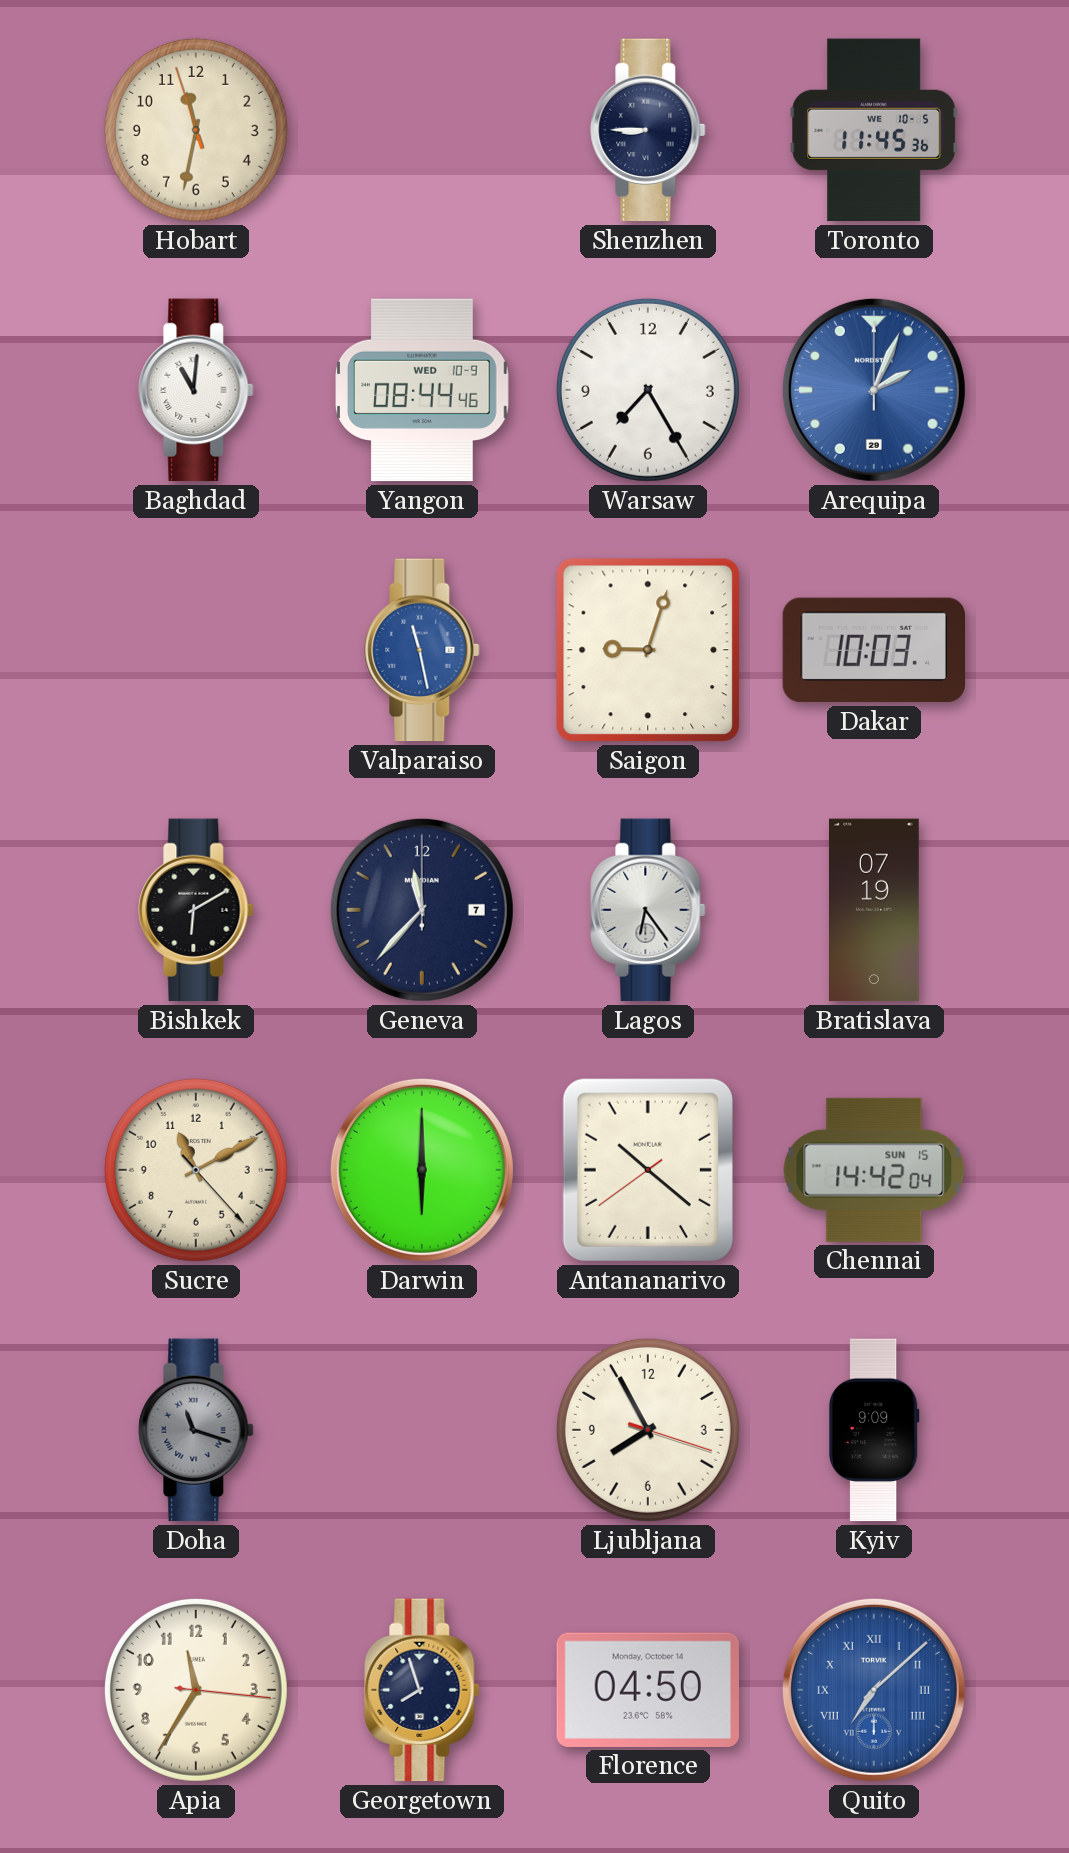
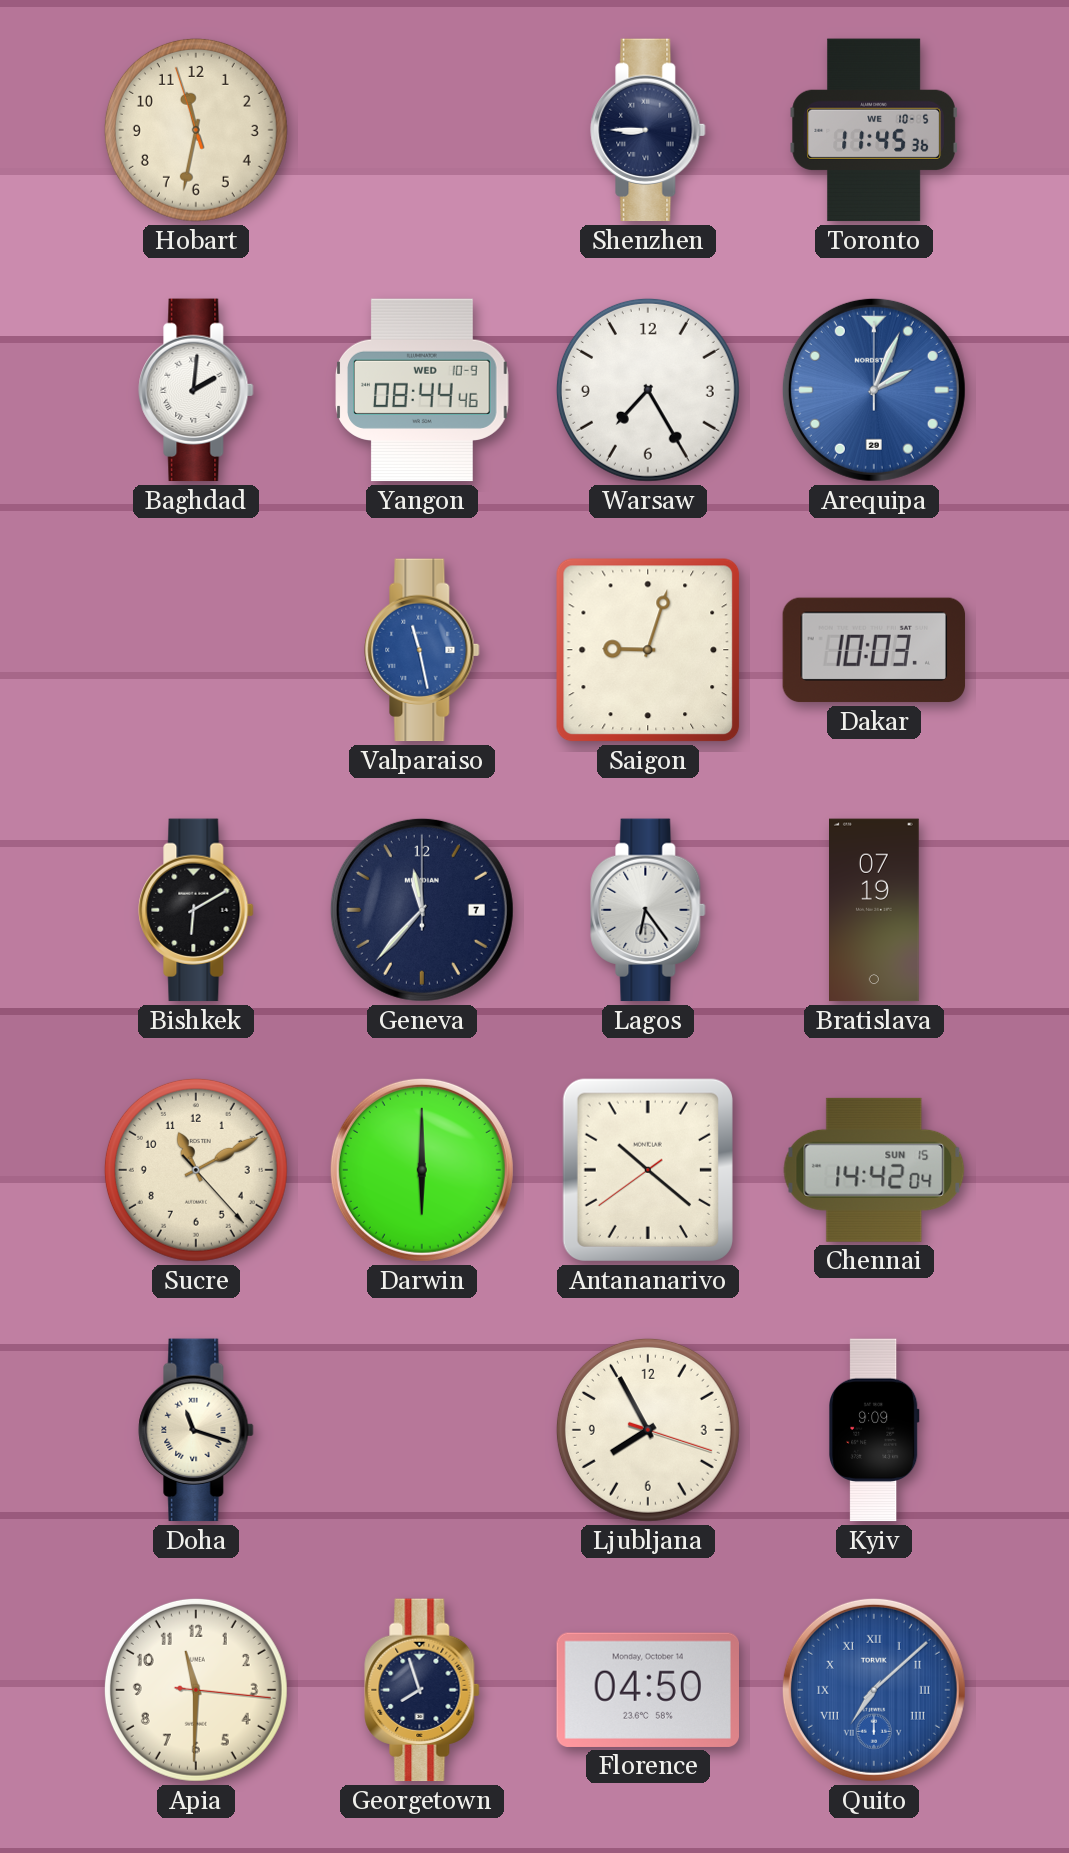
Baghdad: 11:01 -> 2:01
Doha dial: grey -> cream
Apia: 11:35 -> 11:30
